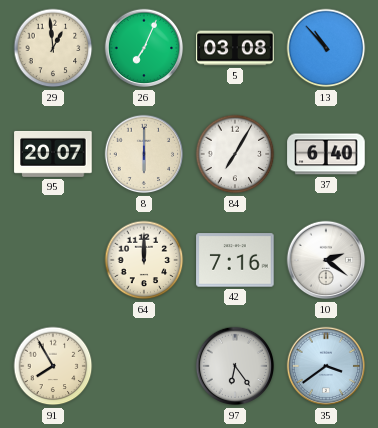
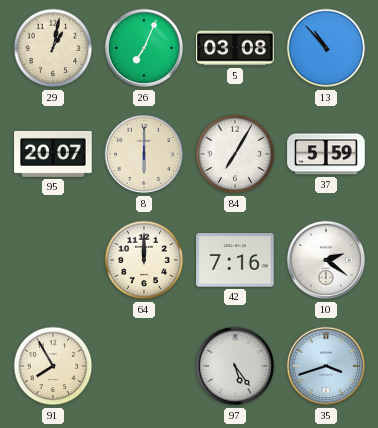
29: 12:59 -> 1:02
37: 6:40 -> 5:59
97: 6:24 -> 5:24
35: 3:39 -> 3:42
